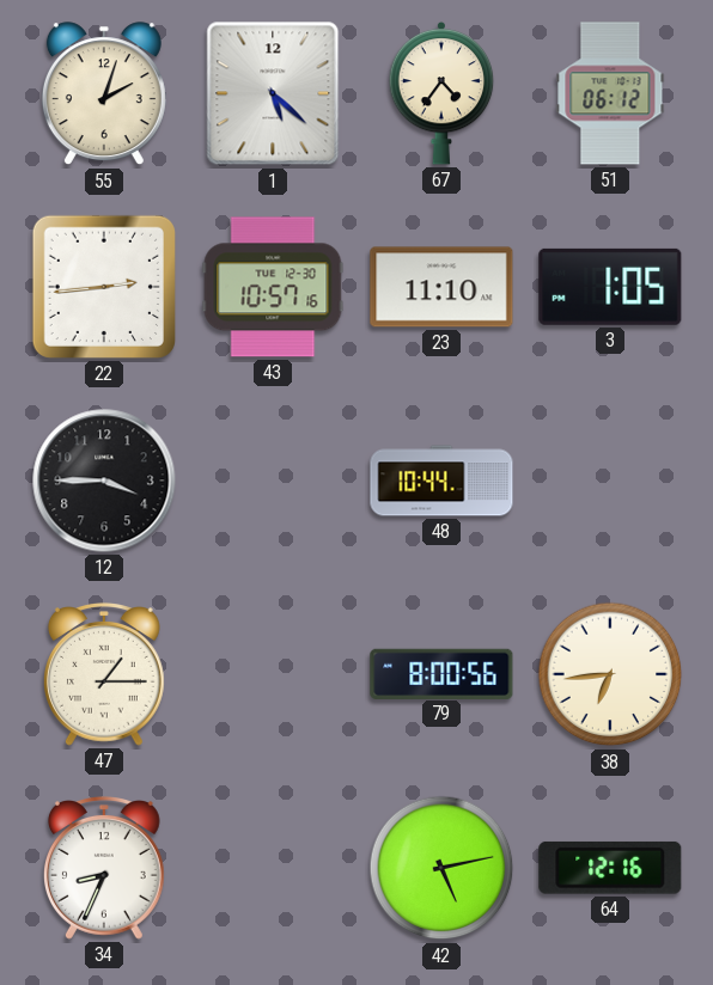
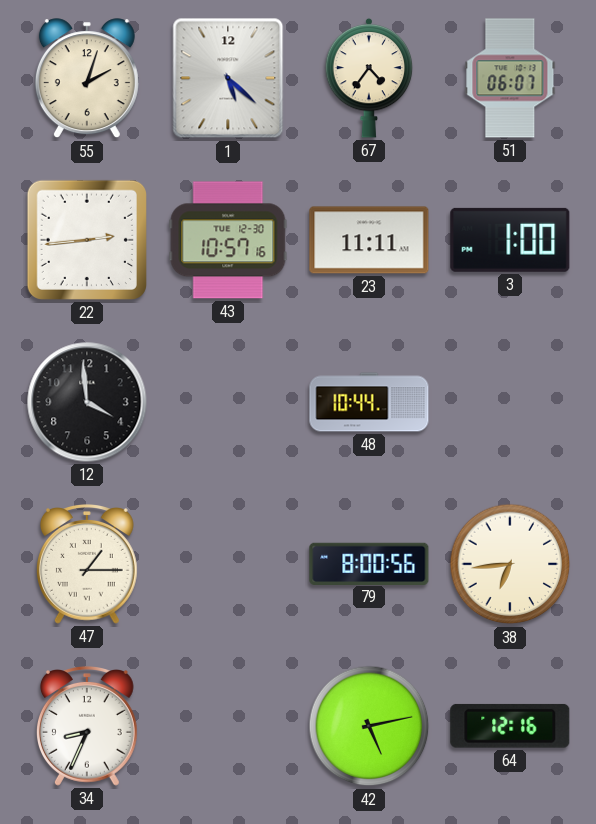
51: 06:12 -> 06:07
23: 11:10 -> 11:11
3: 1:05 -> 1:00
12: 3:45 -> 3:59
